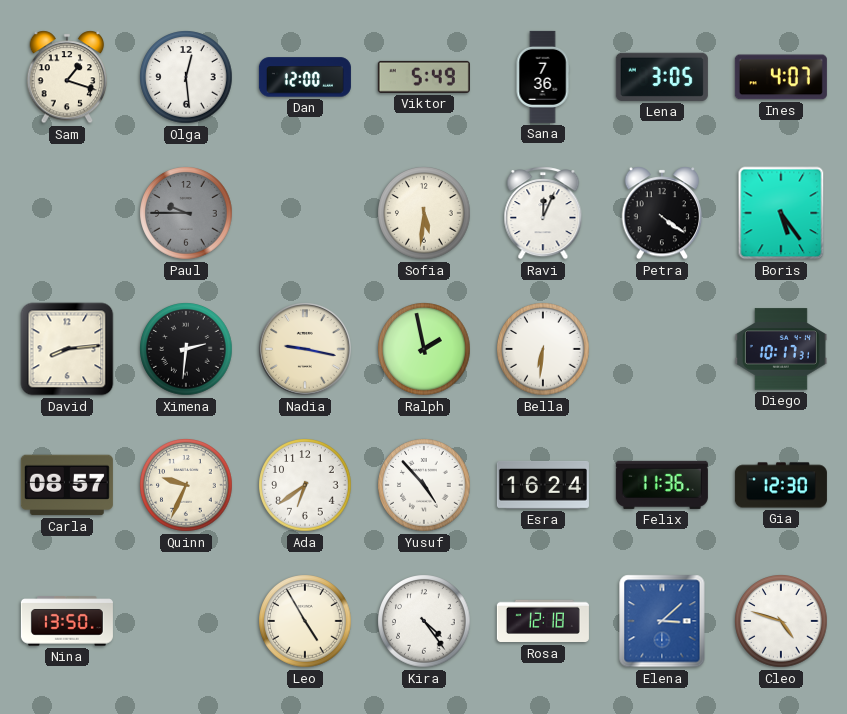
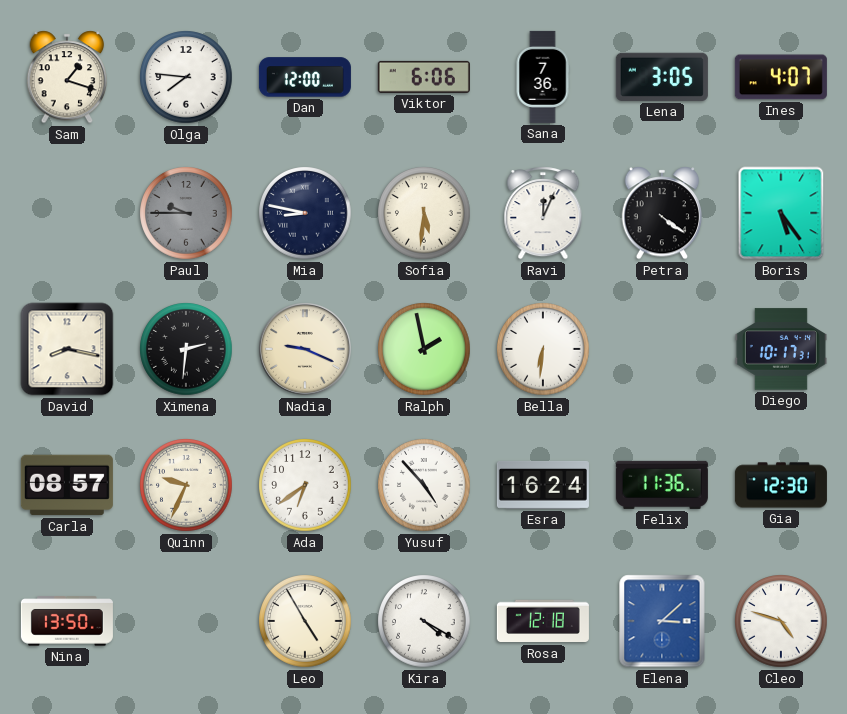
Olga: 12:29 -> 7:46
Viktor: 5:49 -> 6:06
Mia: none -> 8:47
David: 8:14 -> 8:17
Nadia: 9:17 -> 9:19
Kira: 4:24 -> 4:20
